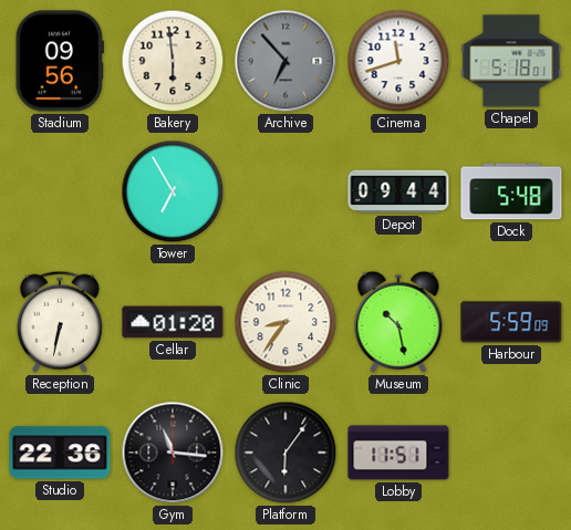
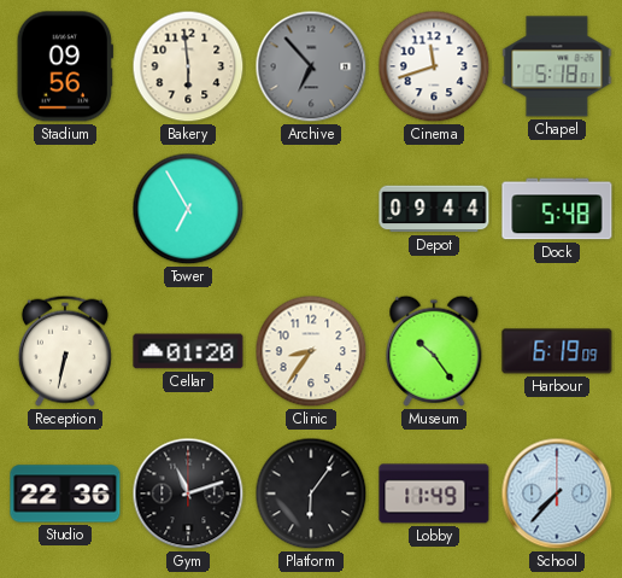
Museum: 10:28 -> 10:24
Harbour: 5:59 -> 6:19
Gym: 11:16 -> 11:12
Lobby: 11:51 -> 11:49
School: none -> 7:37
